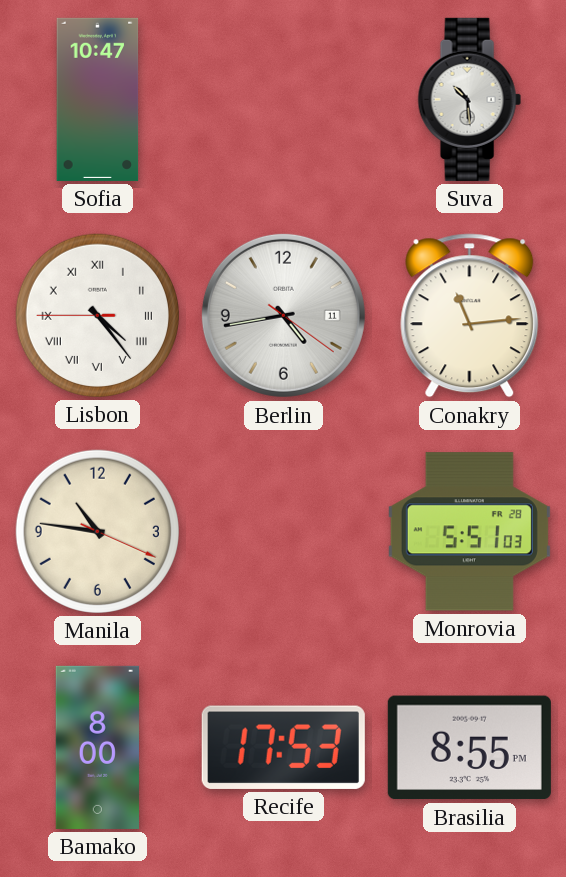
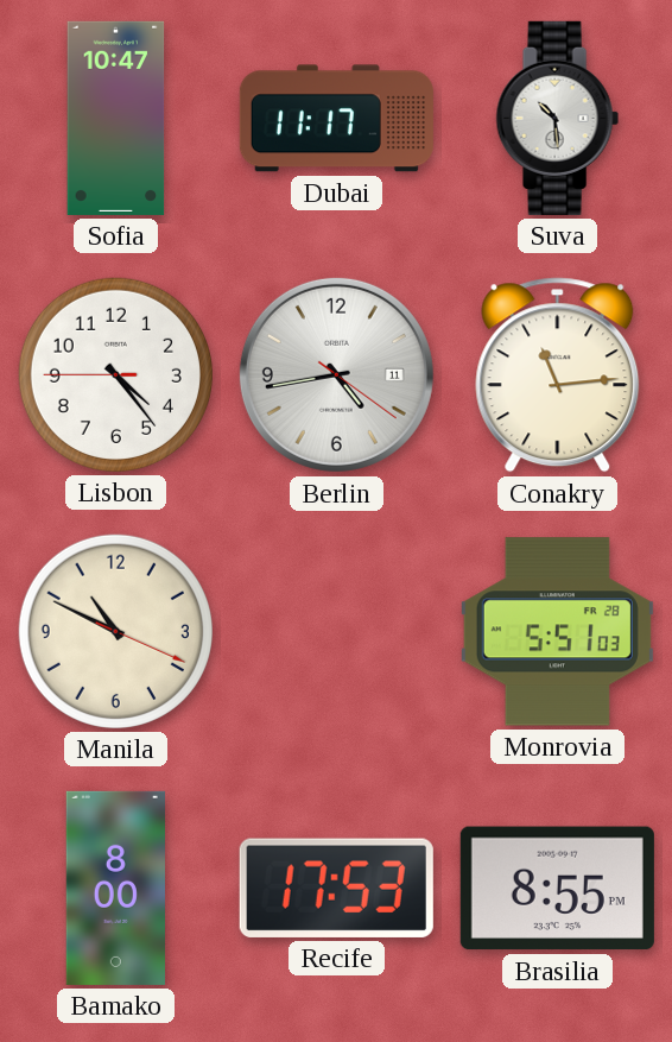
Dubai: none -> 11:17
Lisbon numerals: Roman -> Arabic
Manila: 10:46 -> 10:49
